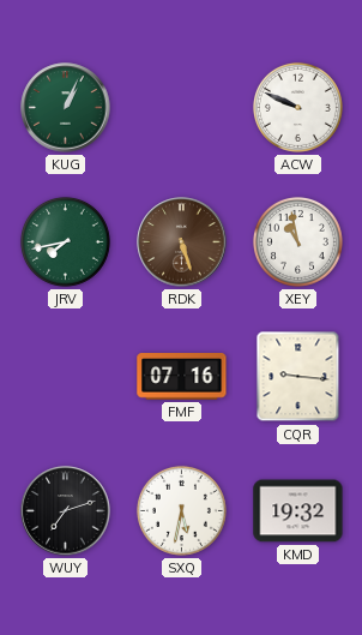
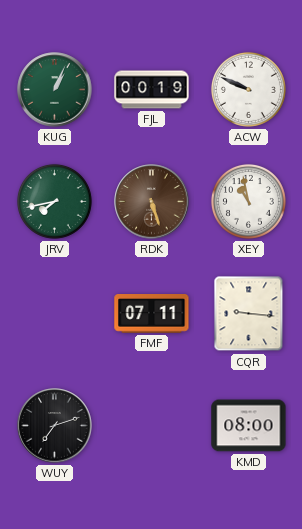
FJL: none -> 00:19
FMF: 07:16 -> 07:11
SXQ: 5:32 -> none
KMD: 19:32 -> 08:00
